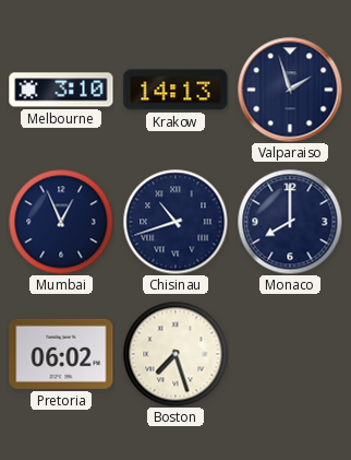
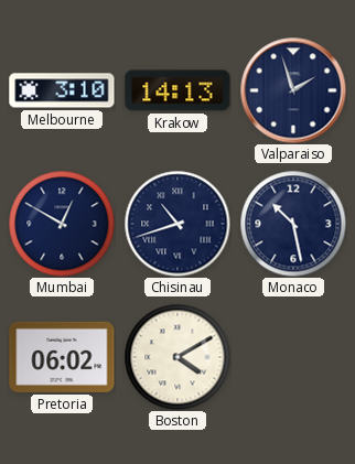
Mumbai: 12:56 -> 12:50
Monaco: 8:00 -> 10:28
Boston: 7:27 -> 4:10
